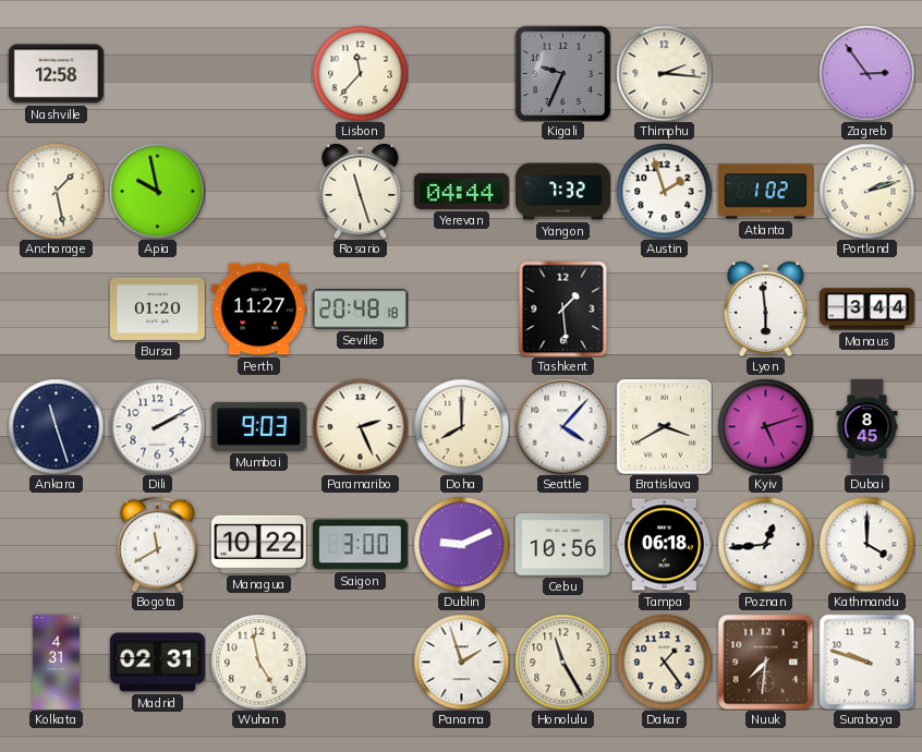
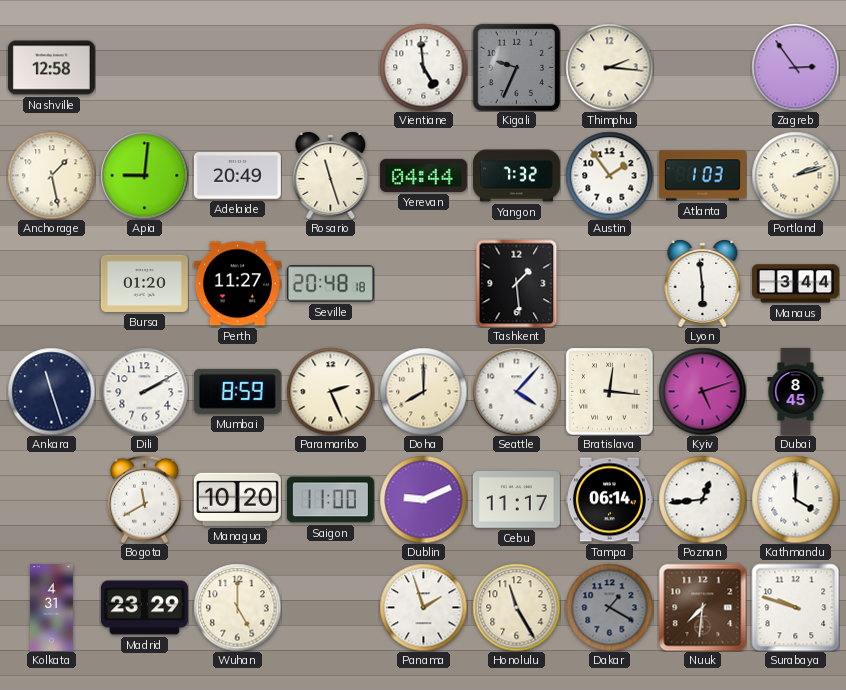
Lisbon: 11:37 -> none
Vientiane: none -> 4:59
Apia: 9:58 -> 9:01
Adelaide: none -> 20:49
Austin: 1:57 -> 1:54
Atlanta: 1:02 -> 1:03
Mumbai: 9:03 -> 8:59
Bratislava: 3:40 -> 12:16
Managua: 10:22 -> 10:20
Saigon: 3:00 -> 11:00
Cebu: 10:56 -> 11:17
Tampa: 06:18 -> 06:14
Madrid: 02:31 -> 23:29
Wuhan: 4:58 -> 5:00
Dakar: 1:24 -> 1:20
Dakar dial: cream -> grey
